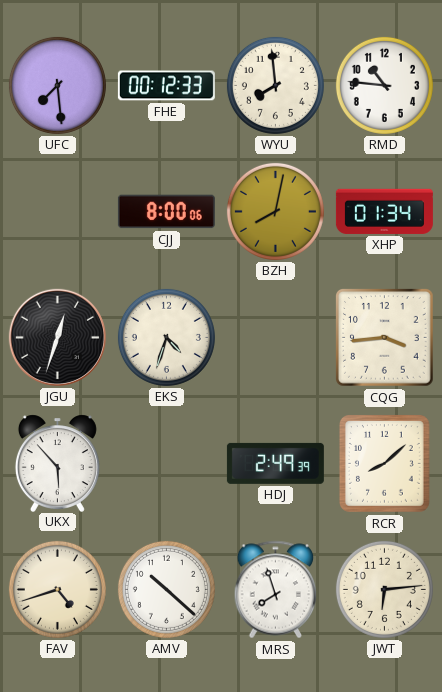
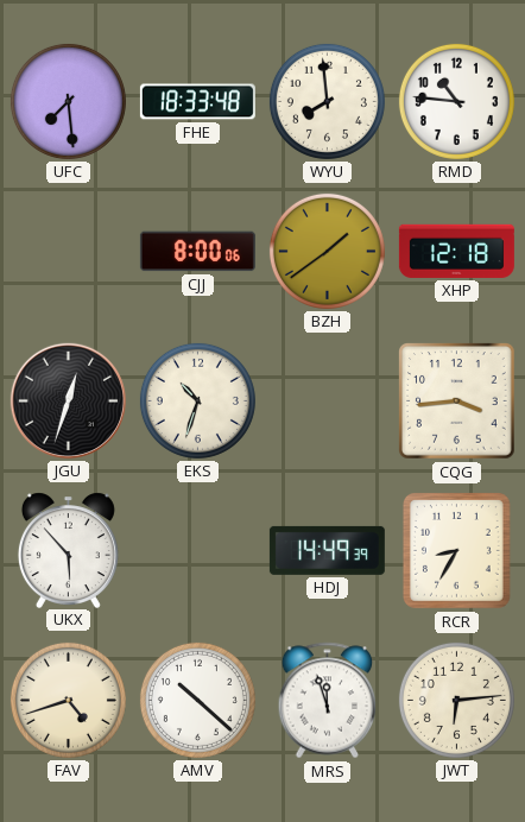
FHE: 00:12 -> 18:33
BZH: 8:02 -> 1:39
XHP: 01:34 -> 12:18
EKS: 4:33 -> 10:33
HDJ: 2:49 -> 14:49
RCR: 8:08 -> 8:35
MRS: 7:57 -> 11:57
